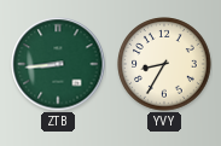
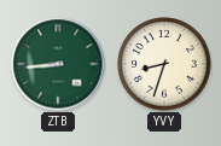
YVY: 8:35 -> 8:33
